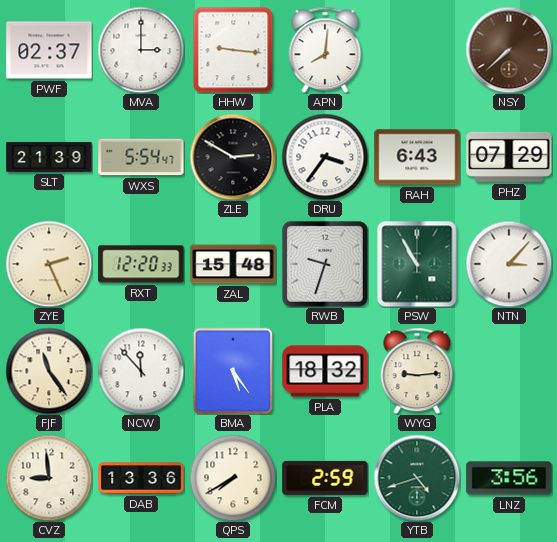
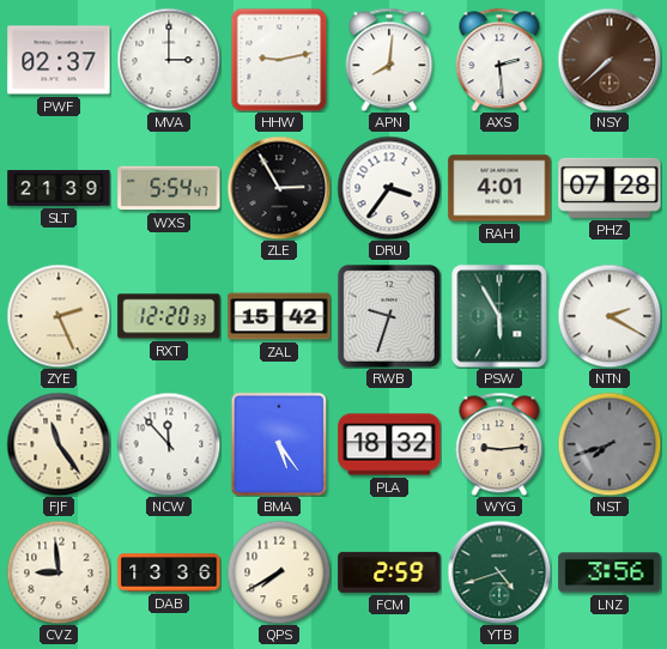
HHW: 9:16 -> 9:13
AXS: none -> 2:29
ZLE: 2:50 -> 2:55
RAH: 6:43 -> 4:01
PHZ: 07:29 -> 07:28
ZAL: 15:48 -> 15:42
PSW: 10:55 -> 5:55
NTN: 3:07 -> 2:20
NST: none -> 7:42
